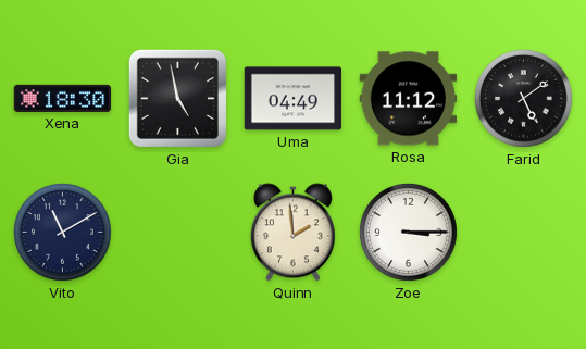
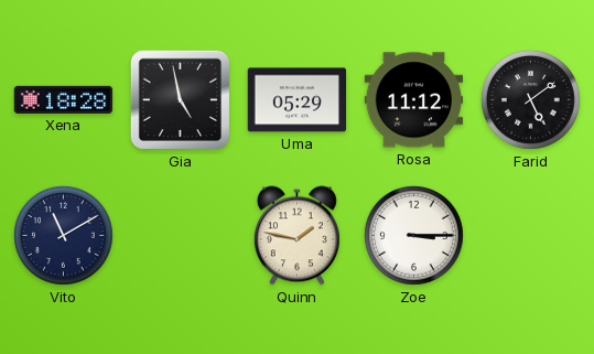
Xena: 18:30 -> 18:28
Uma: 04:49 -> 05:29
Quinn: 1:59 -> 1:47
